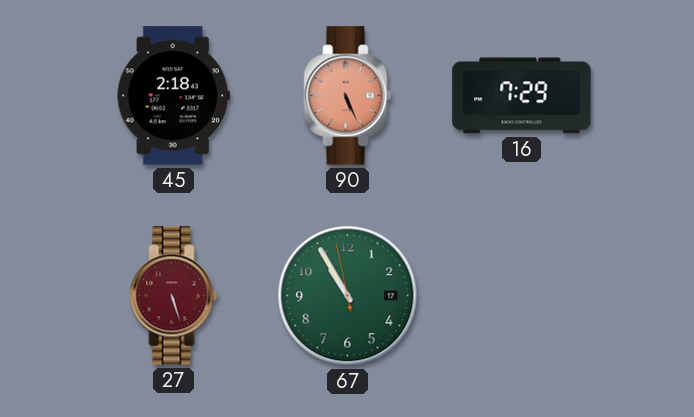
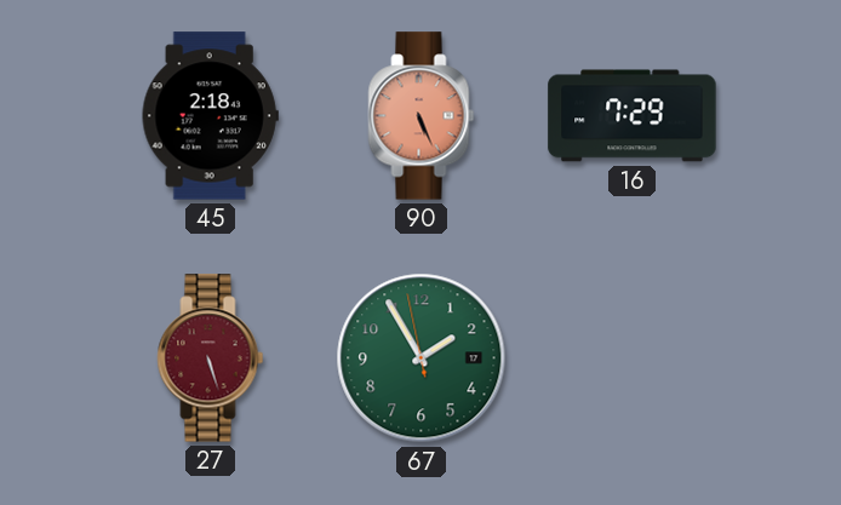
67: 10:54 -> 1:54
